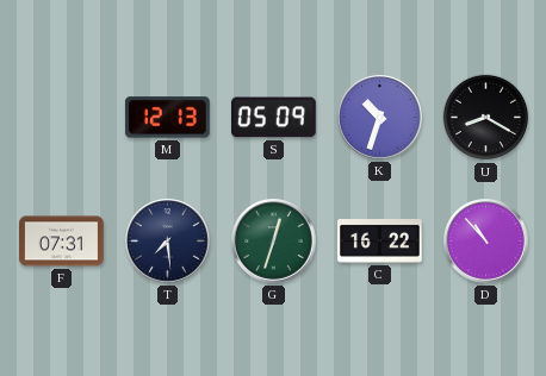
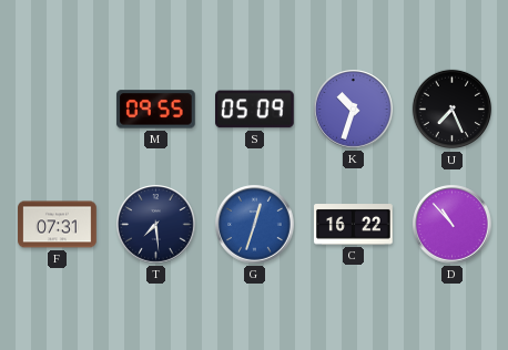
M: 12:13 -> 09:55
U: 8:20 -> 7:26
G dial: green -> blue
